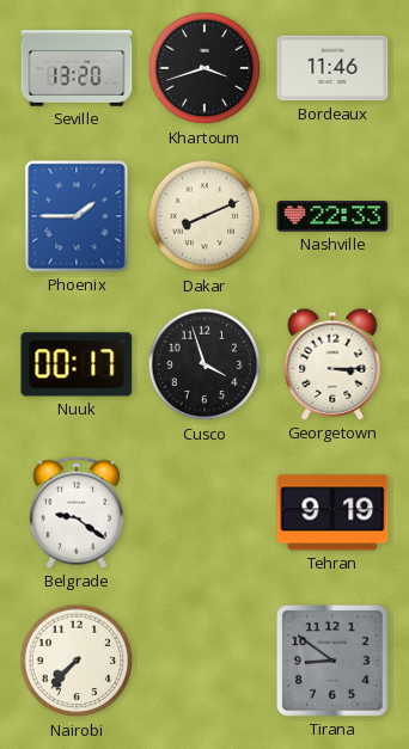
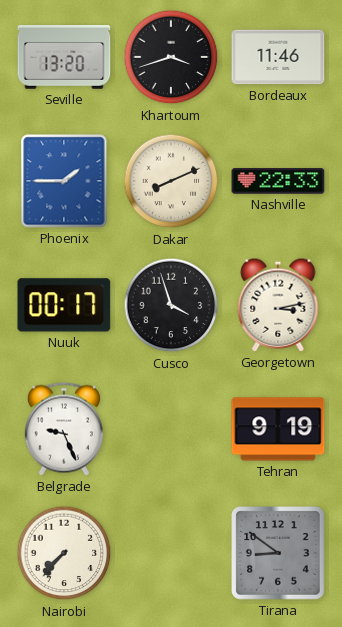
Georgetown: 3:15 -> 3:13
Belgrade: 9:21 -> 9:26
